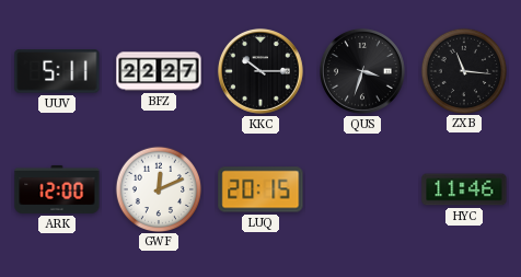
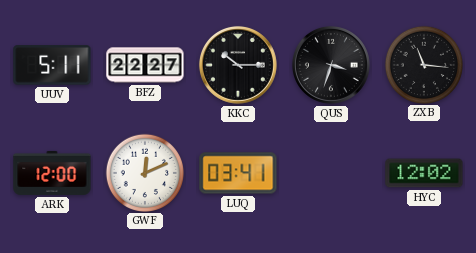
LUQ: 20:15 -> 03:41
HYC: 11:46 -> 12:02
